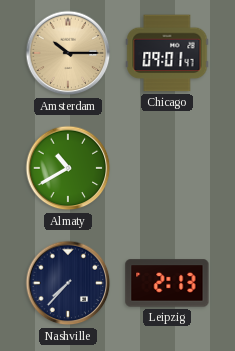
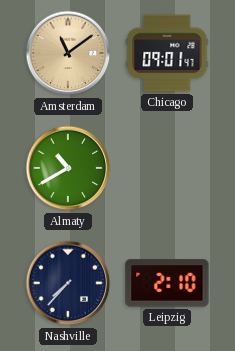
Amsterdam: 10:15 -> 11:09
Leipzig: 2:13 -> 2:10
